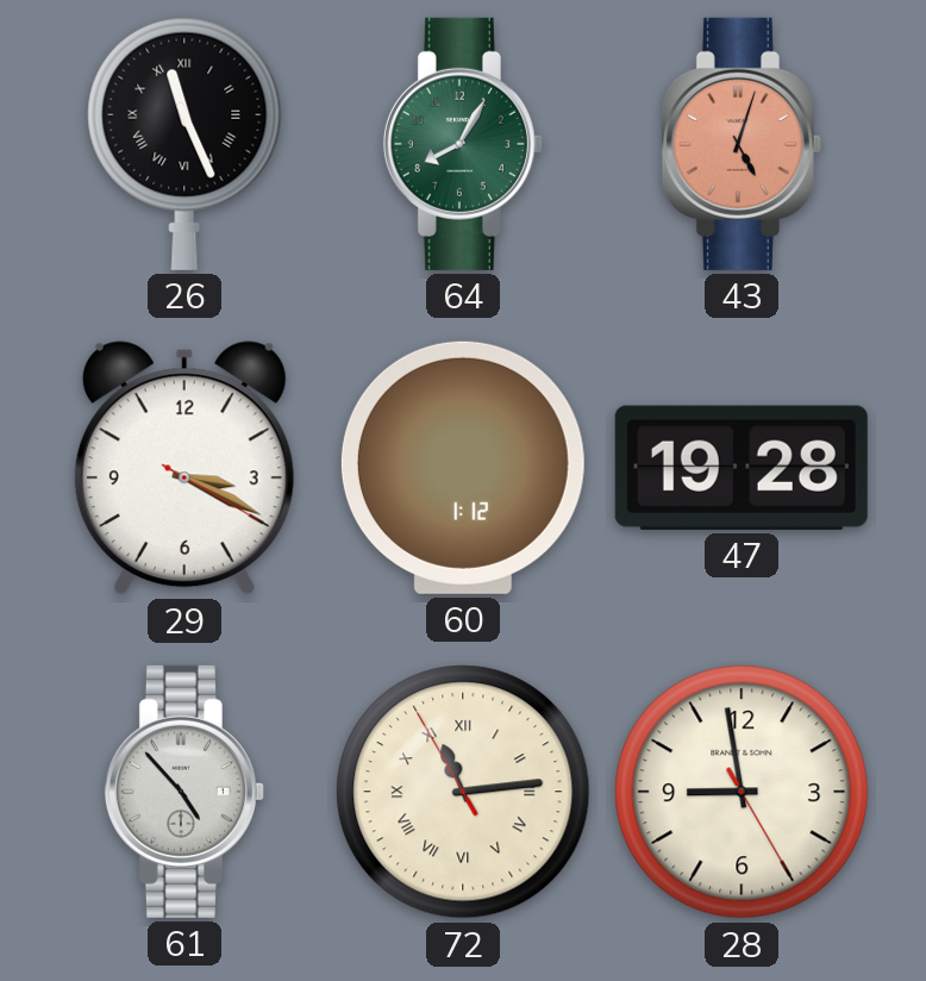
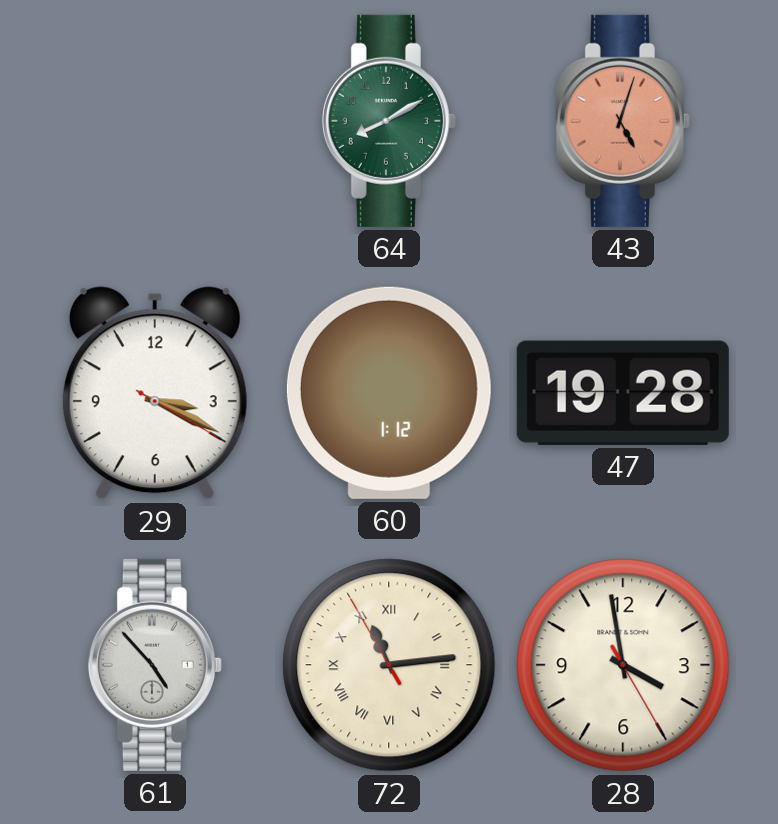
26: 11:26 -> none
64: 8:05 -> 8:10
28: 8:58 -> 3:58
